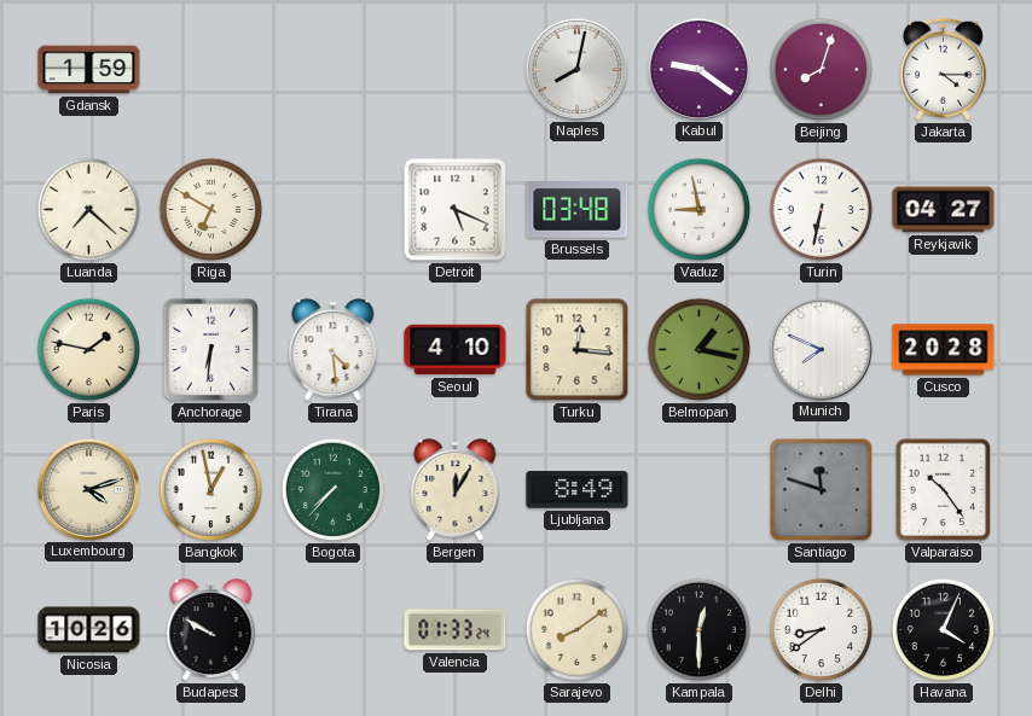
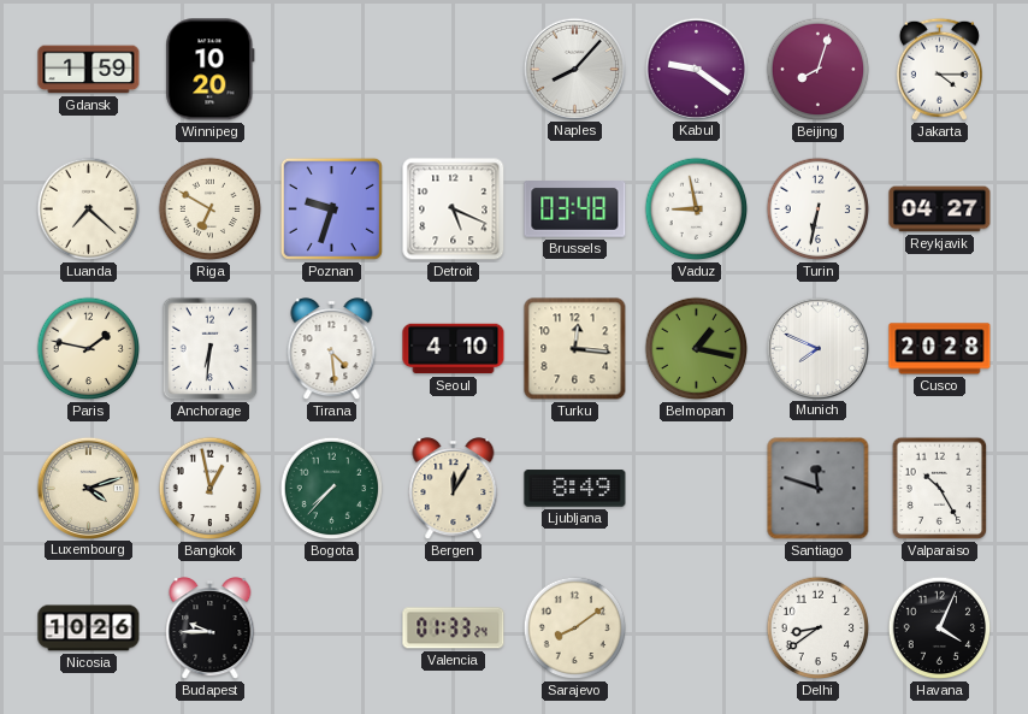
Winnipeg: none -> 10:20
Naples: 8:02 -> 8:07
Poznan: none -> 9:33
Valparaiso: 10:24 -> 10:25
Budapest: 9:50 -> 9:45
Kampala: 12:30 -> none
